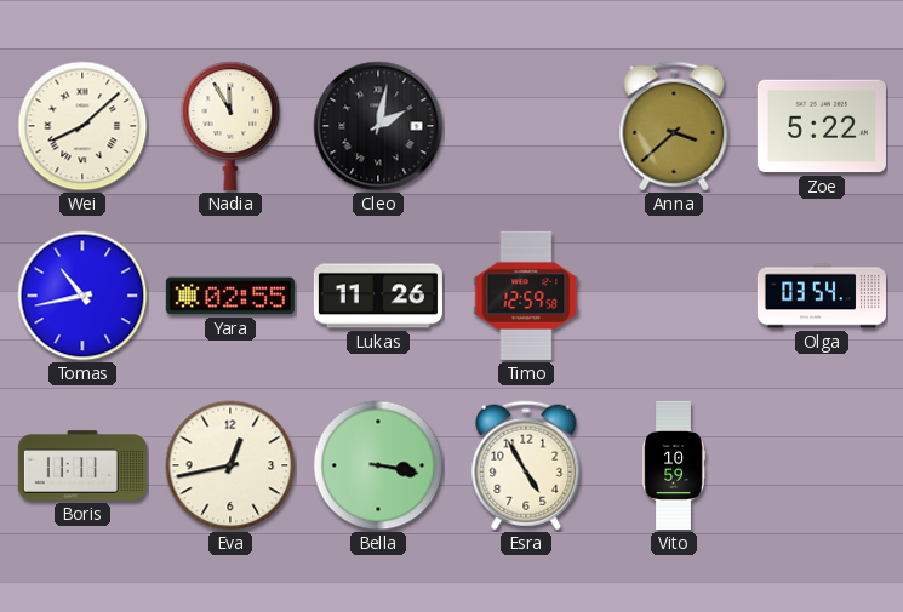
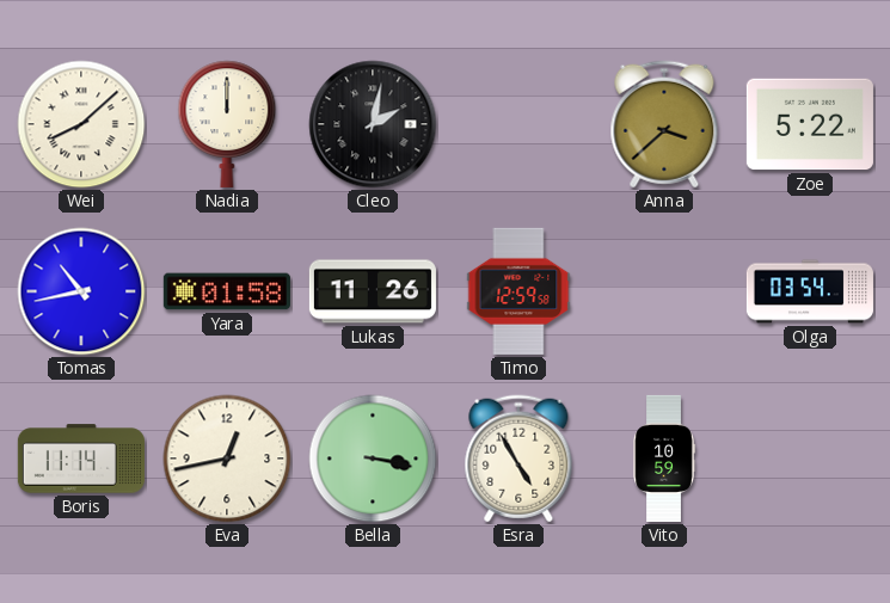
Nadia: 11:55 -> 12:00
Yara: 02:55 -> 01:58
Boris: 11:11 -> 11:14
